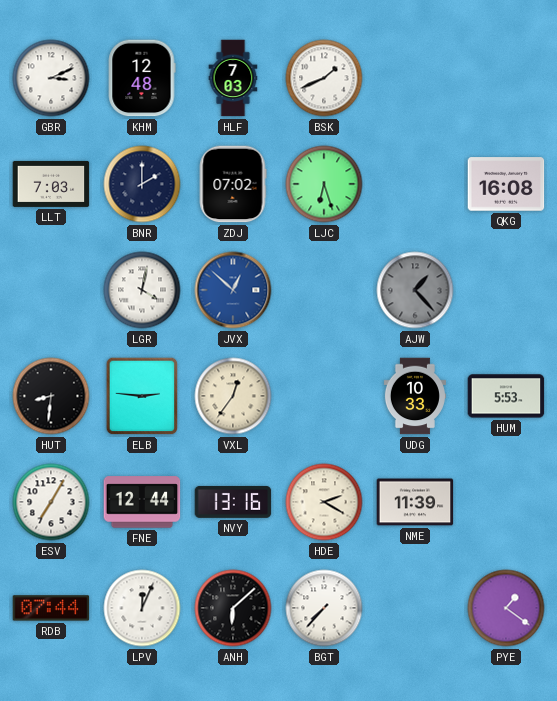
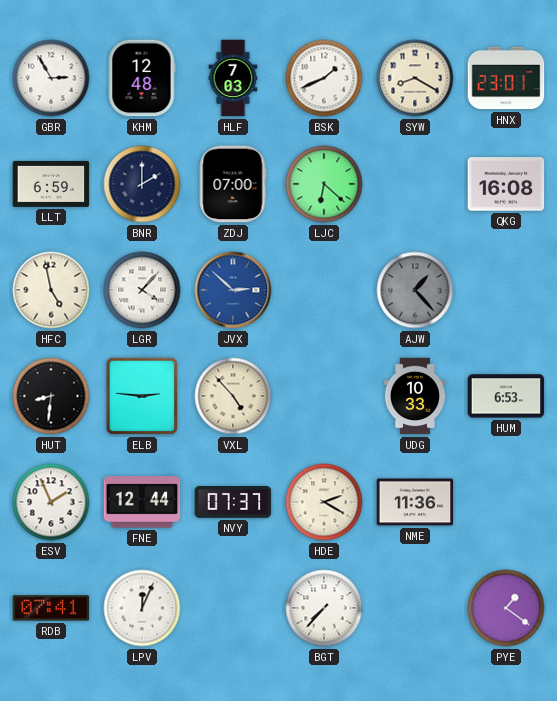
GBR: 3:11 -> 2:55
SYW: none -> 8:20
HNX: none -> 23:01
LLT: 7:03 -> 6:59
ZDJ: 07:02 -> 07:00
LJC: 6:27 -> 6:22
HFC: none -> 4:58
LGR: 4:02 -> 4:07
JVX: 12:52 -> 2:52
VXL: 12:36 -> 4:53
HUM: 5:53 -> 6:53
ESV: 7:05 -> 1:56
NVY: 13:16 -> 07:37
NME: 11:39 -> 11:36
RDB: 07:44 -> 07:41
ANH: 6:08 -> none
